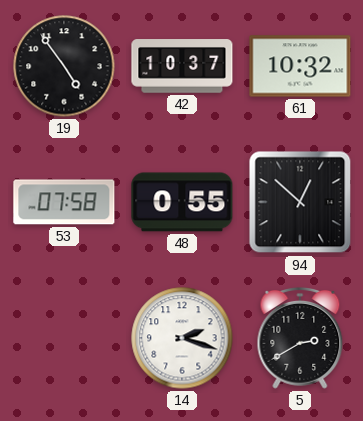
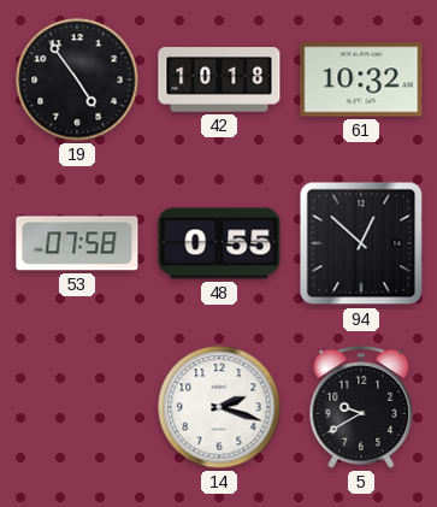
42: 10:37 -> 10:18
5: 2:40 -> 9:40
